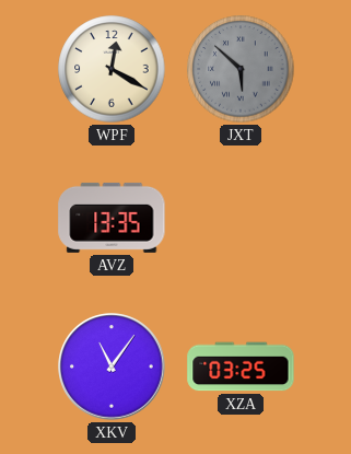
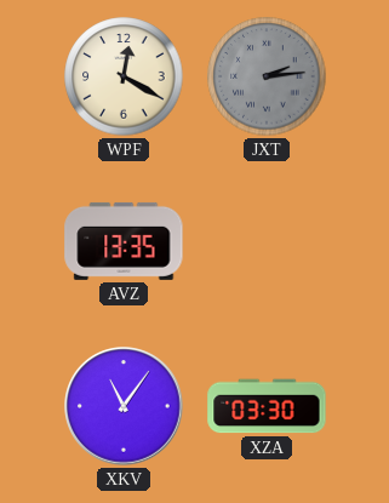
JXT: 5:52 -> 2:14
XZA: 03:25 -> 03:30
